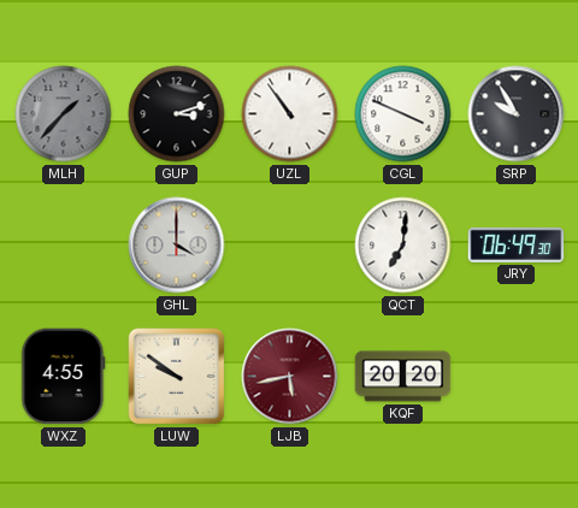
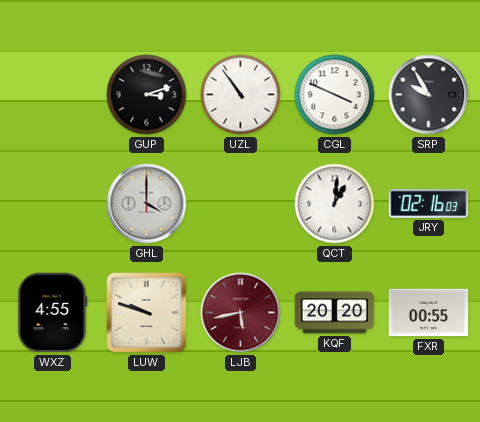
MLH: 1:37 -> none
QCT: 7:01 -> 1:01
JRY: 06:49 -> 02:16
LUW: 9:51 -> 9:48
FXR: none -> 00:55
